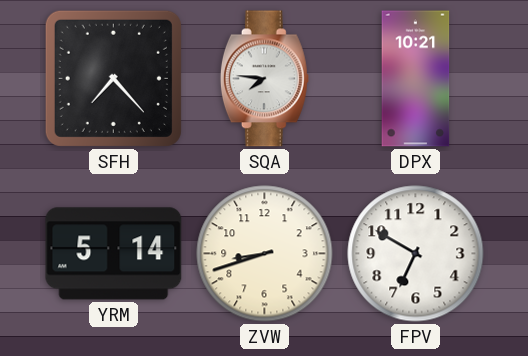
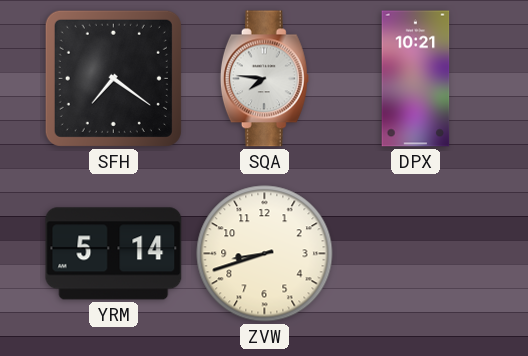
SFH: 7:23 -> 7:21
FPV: 6:50 -> none
